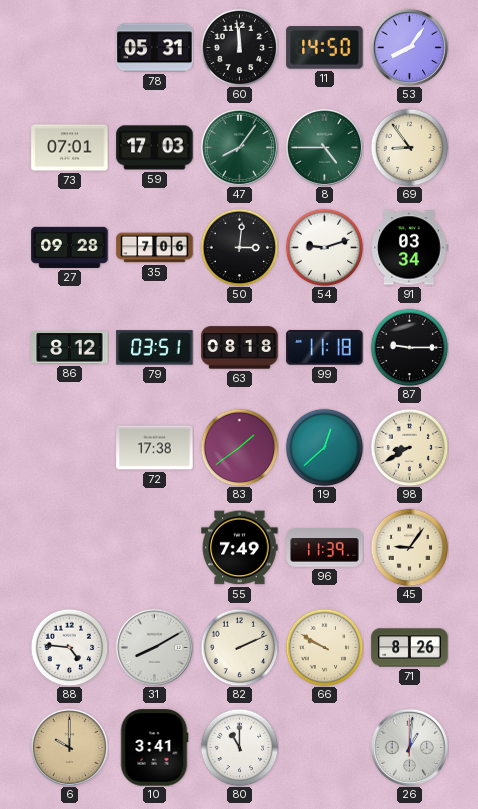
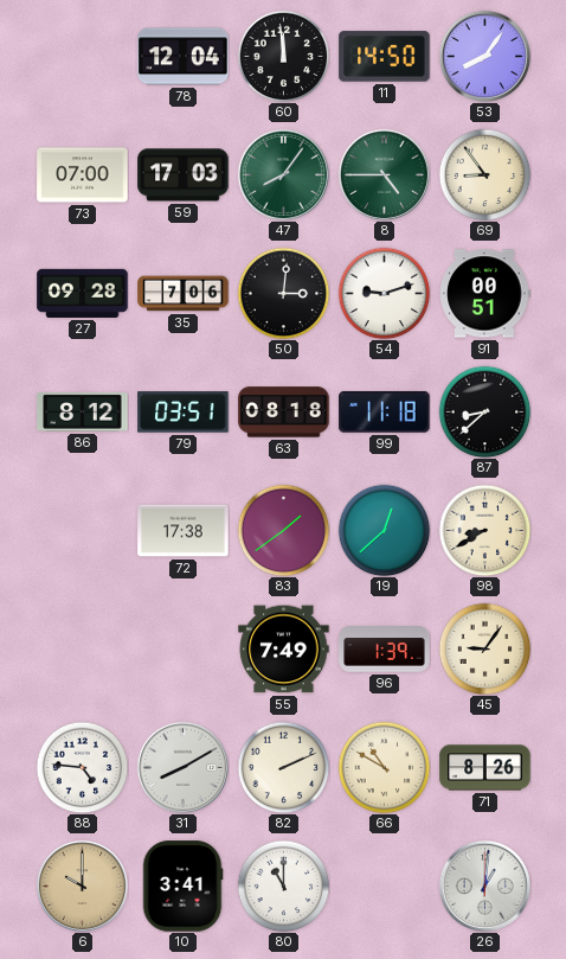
78: 05:31 -> 12:04
73: 07:01 -> 07:00
91: 03:34 -> 00:51
87: 9:15 -> 8:38
96: 11:39 -> 1:39
66: 9:50 -> 10:50
